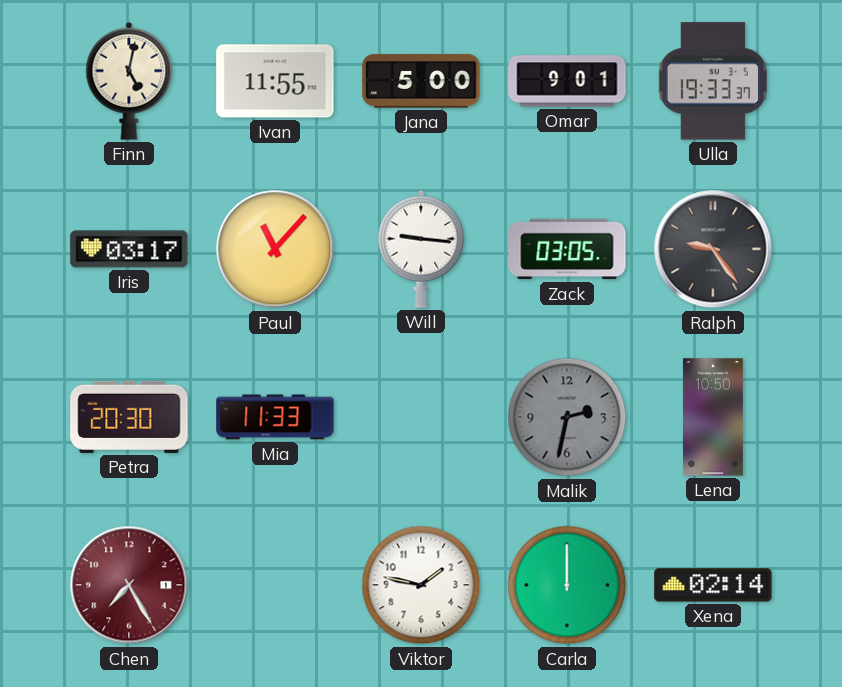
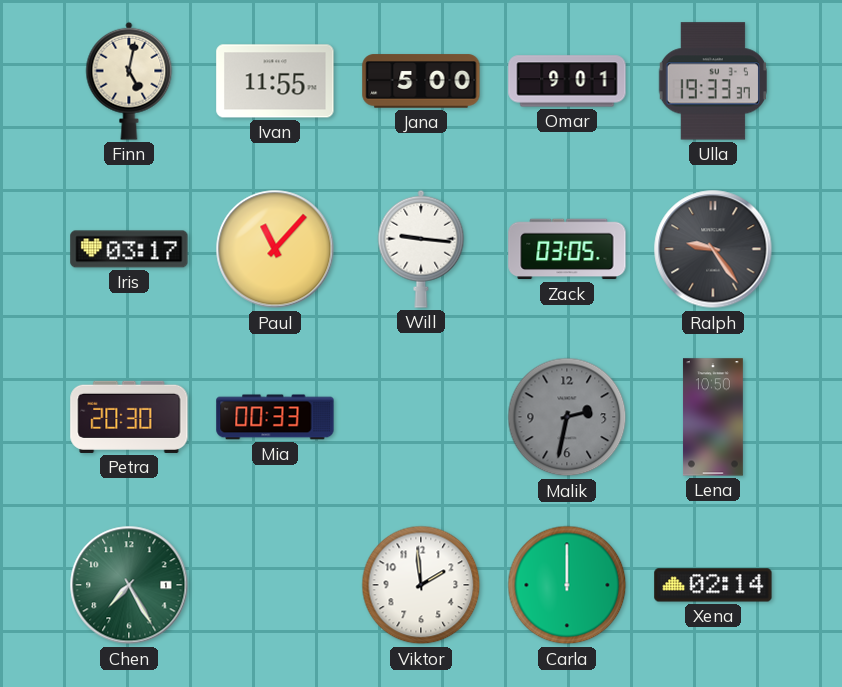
Mia: 11:33 -> 00:33
Chen dial: burgundy -> green
Viktor: 1:47 -> 1:59
